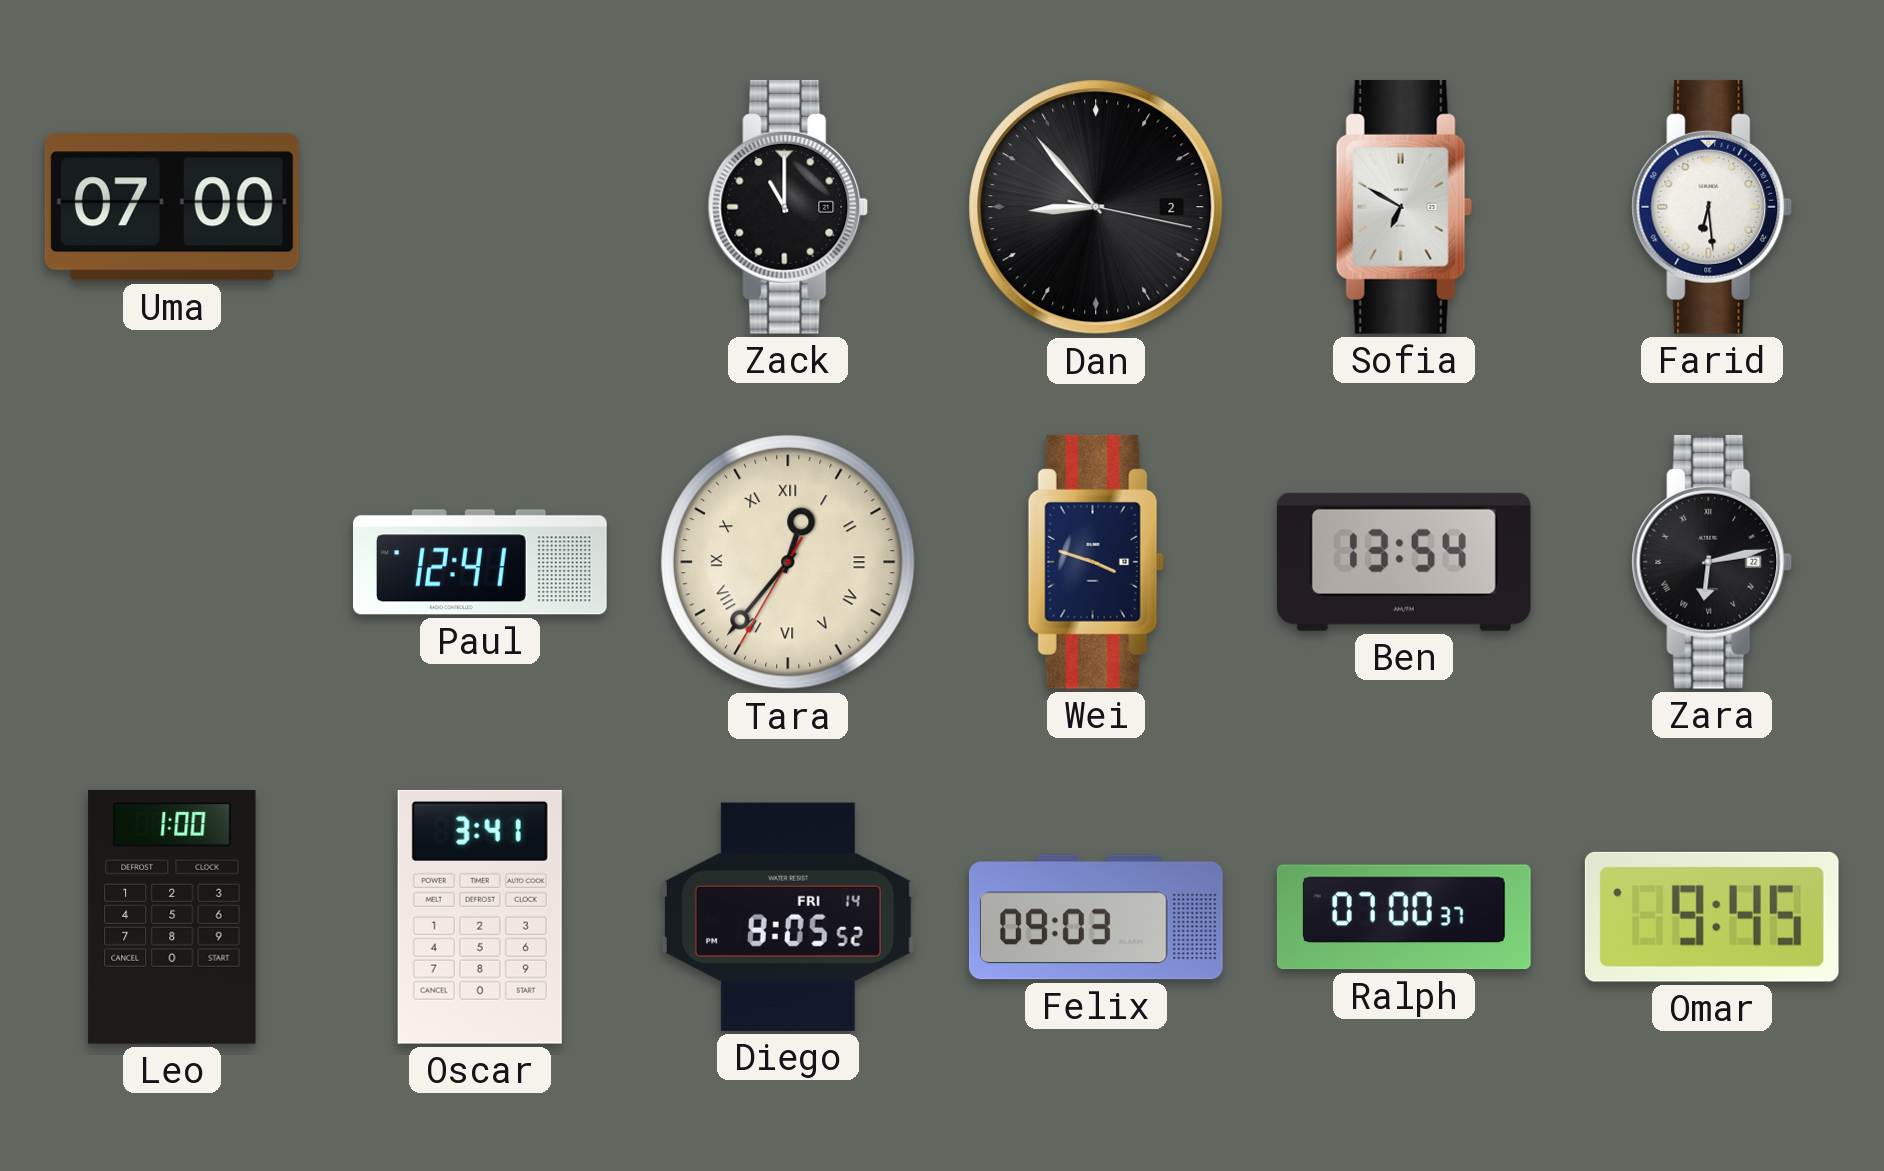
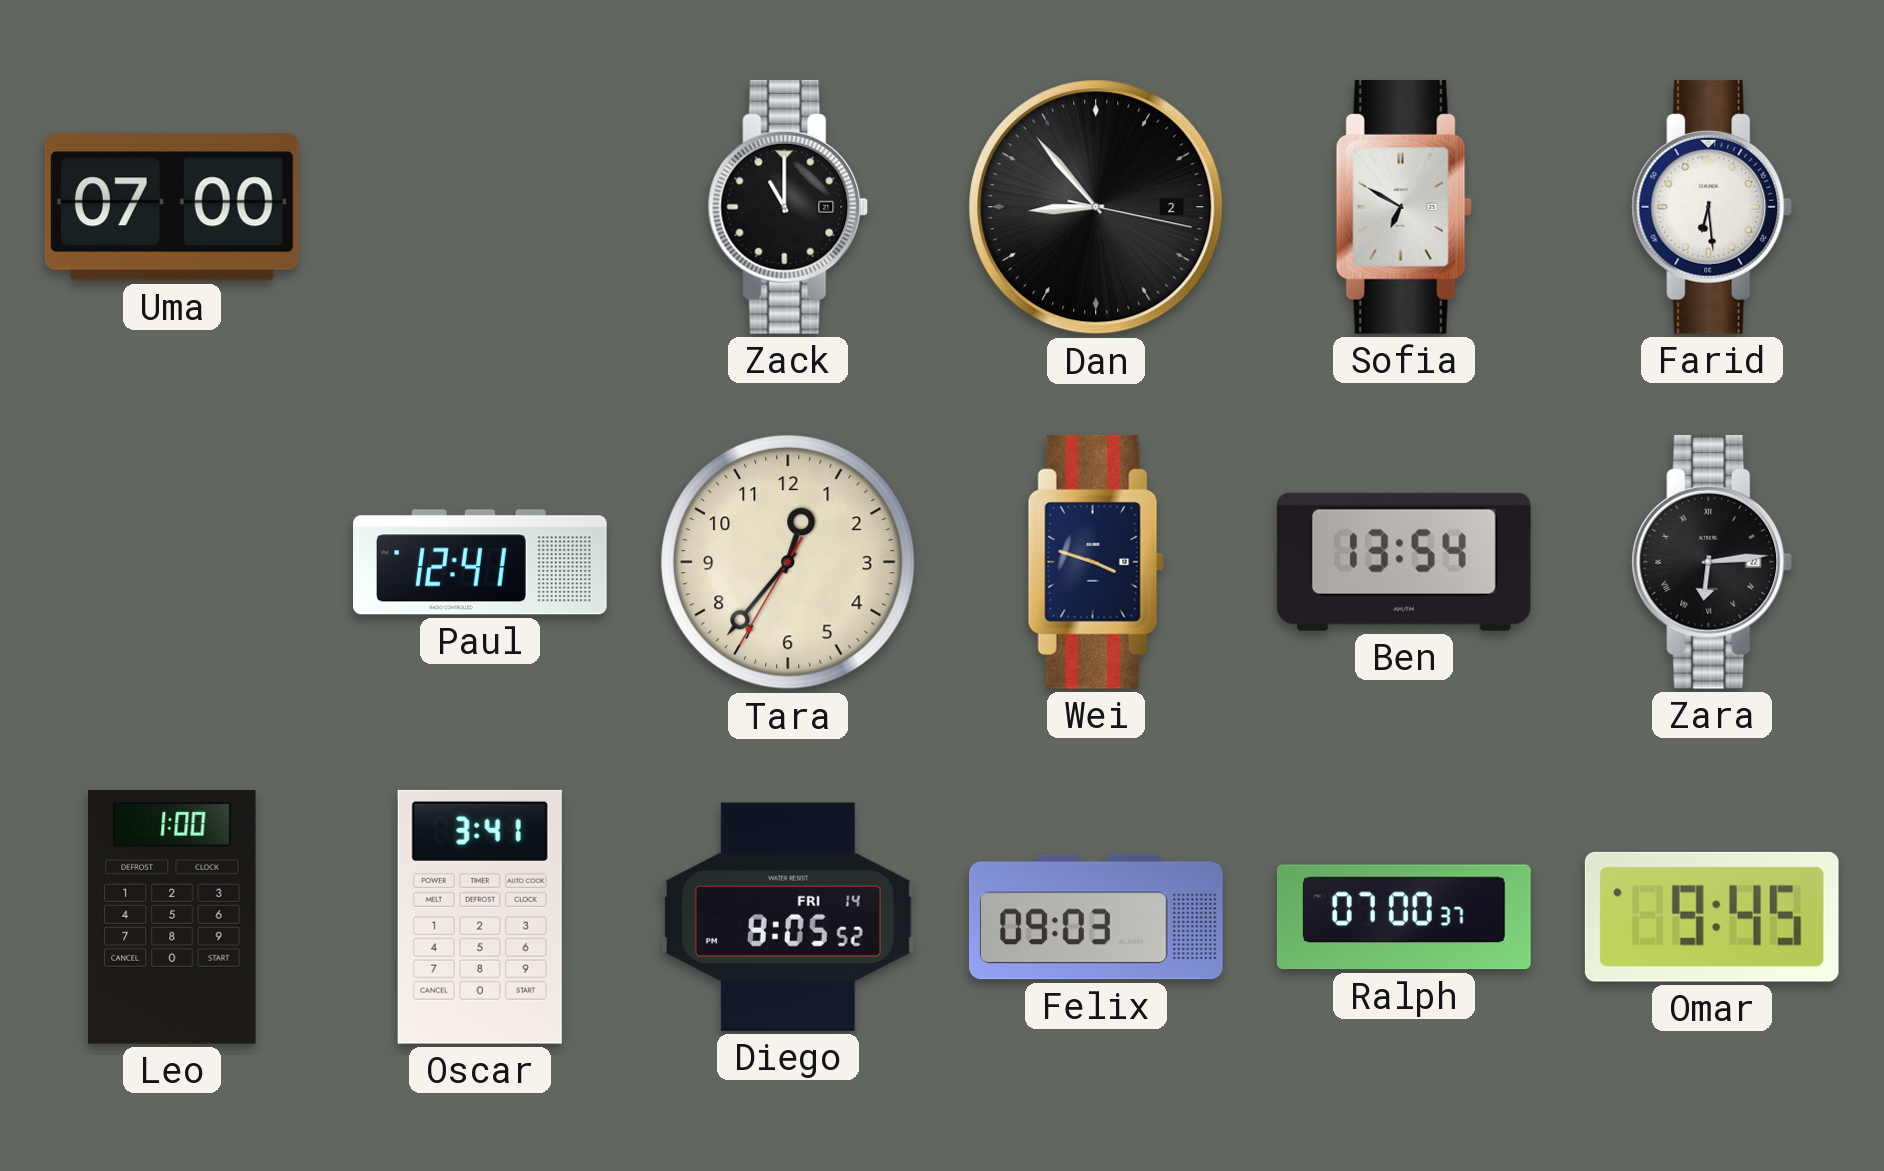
Tara numerals: Roman -> Arabic
Zara: 6:13 -> 6:14
